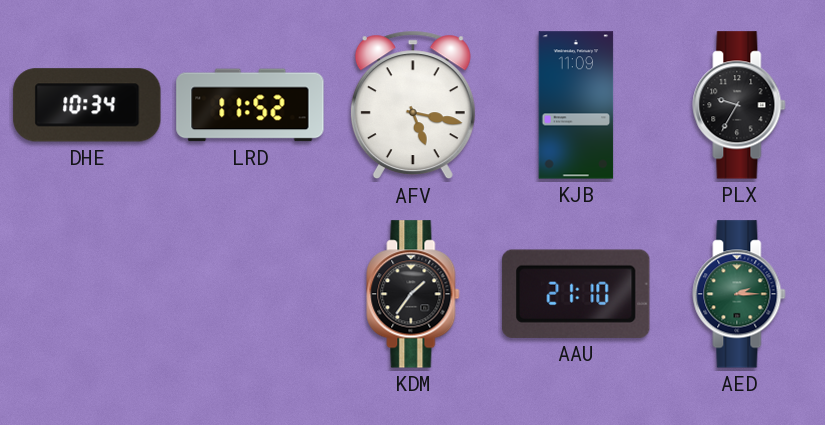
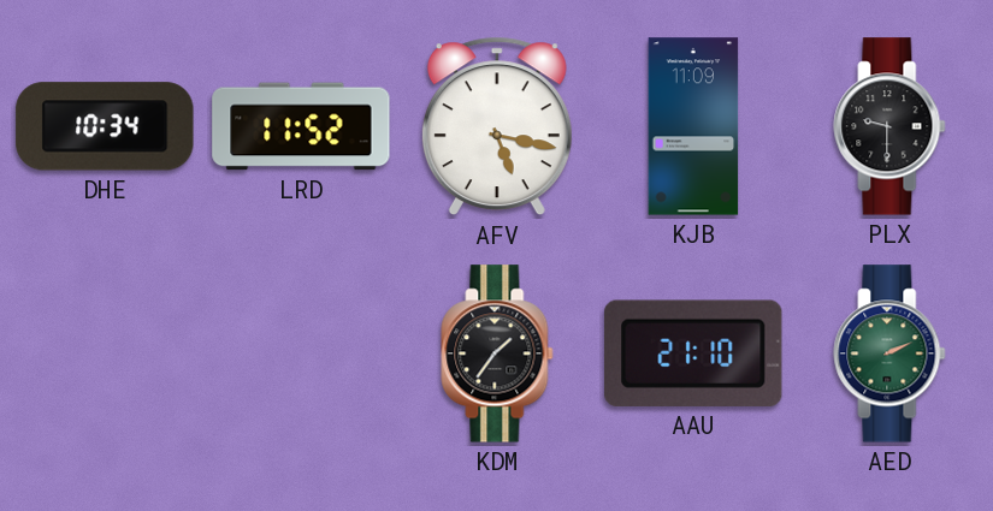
PLX: 9:35 -> 9:30
AED: 2:15 -> 2:11
